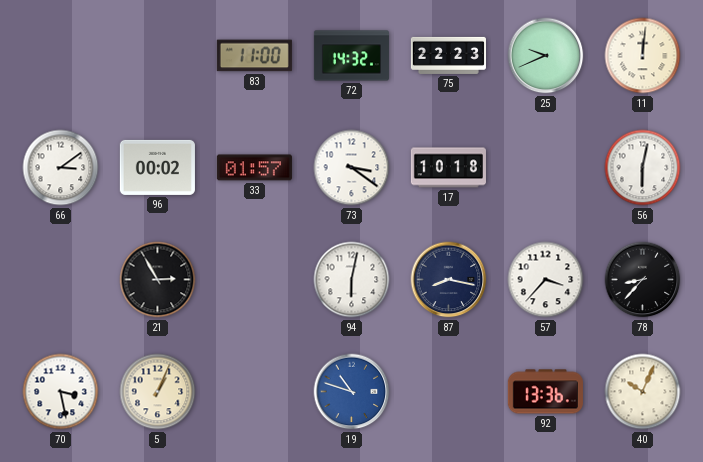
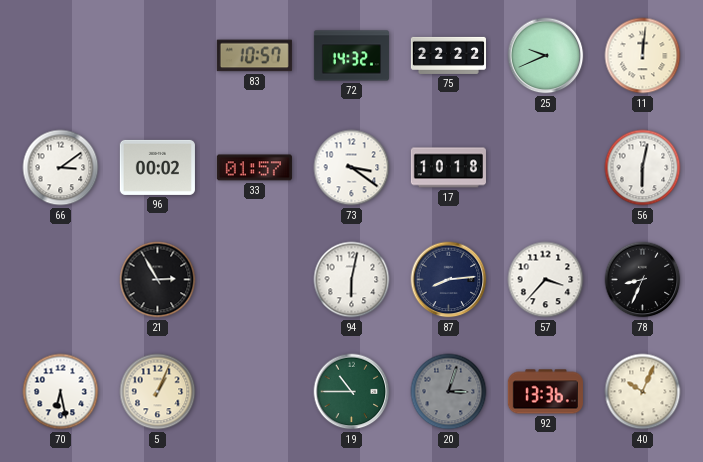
83: 11:00 -> 10:57
75: 22:23 -> 22:22
87: 8:17 -> 8:14
78: 8:37 -> 8:34
70: 3:28 -> 6:28
19: 10:48 -> 10:45
19 dial: blue -> green
20: none -> 3:03
